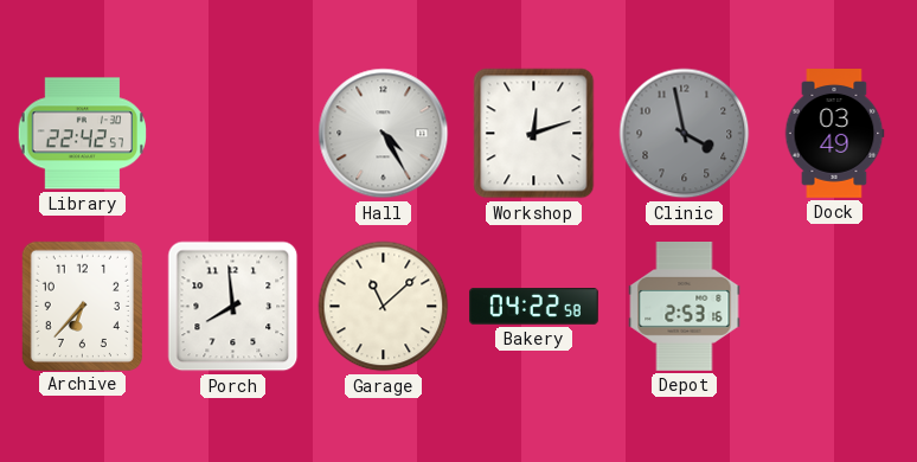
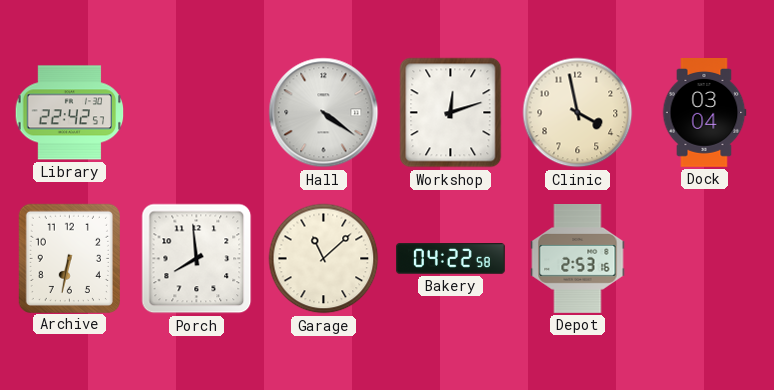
Hall: 4:25 -> 4:21
Clinic dial: grey -> cream
Dock: 03:49 -> 03:04
Archive: 6:37 -> 6:32
